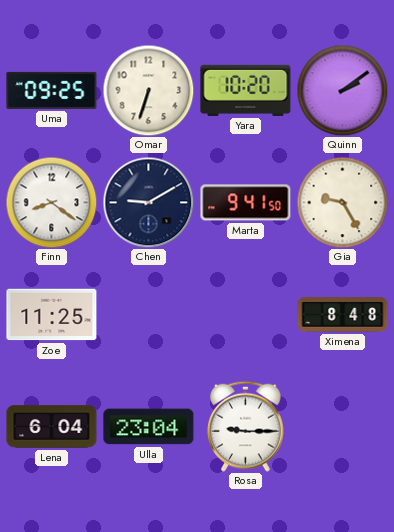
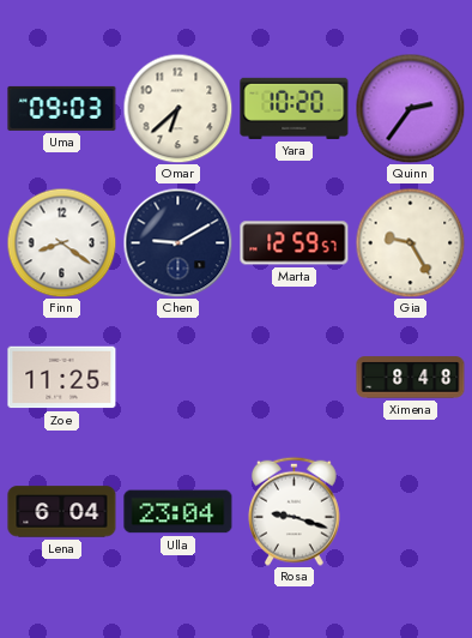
Uma: 09:25 -> 09:03
Omar: 6:33 -> 6:38
Quinn: 2:09 -> 2:36
Marta: 9:41 -> 12:59
Rosa: 9:15 -> 9:18
